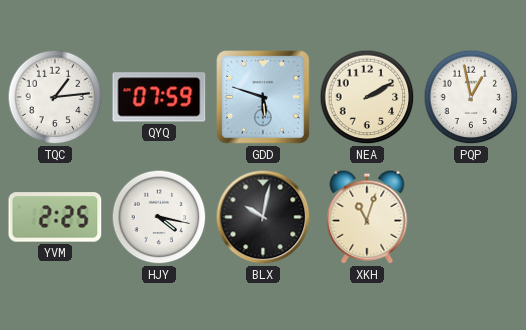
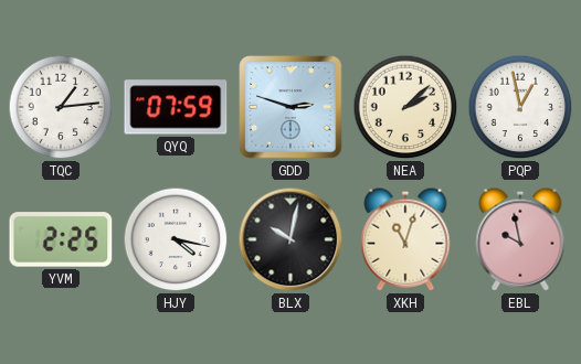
GDD: 5:48 -> 2:48
NEA: 2:10 -> 2:08
EBL: none -> 9:58
